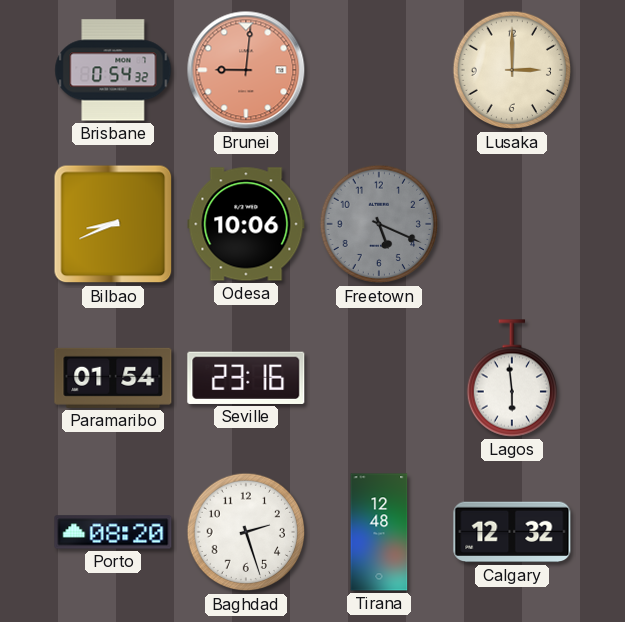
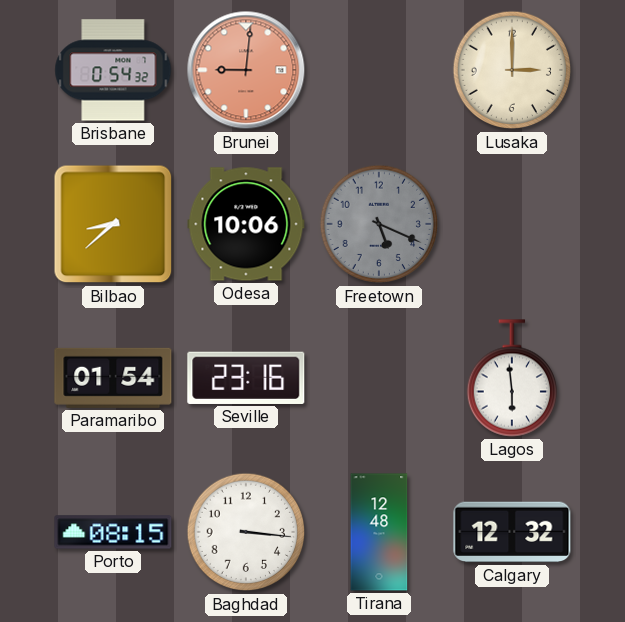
Bilbao: 8:41 -> 8:38
Porto: 08:20 -> 08:15
Baghdad: 2:27 -> 3:16
